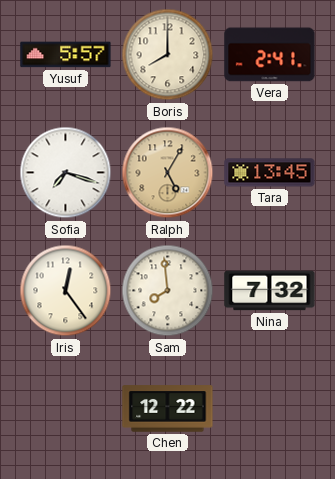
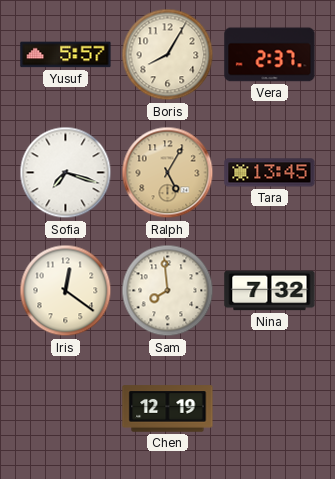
Boris: 8:00 -> 8:05
Vera: 2:41 -> 2:37
Iris: 12:24 -> 12:21
Chen: 12:22 -> 12:19
